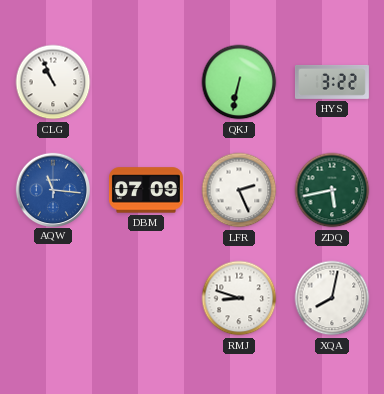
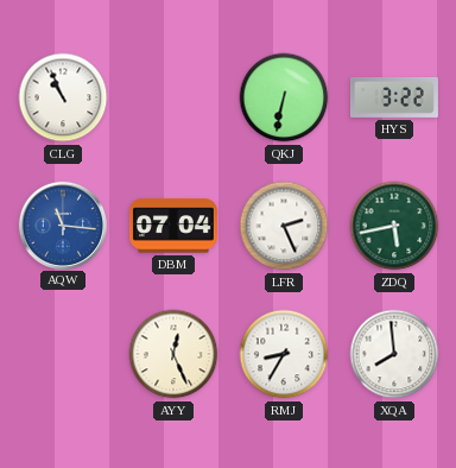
DBM: 07:09 -> 07:04
AYY: none -> 12:26
RMJ: 8:48 -> 8:35
XQA: 8:02 -> 7:59
